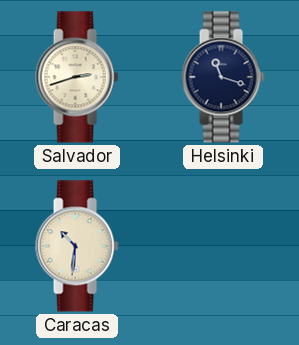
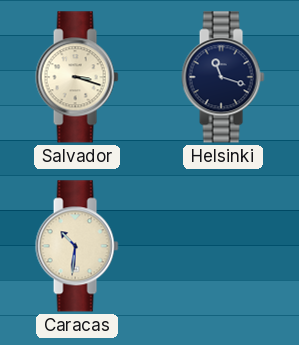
Salvador: 2:42 -> 3:18
